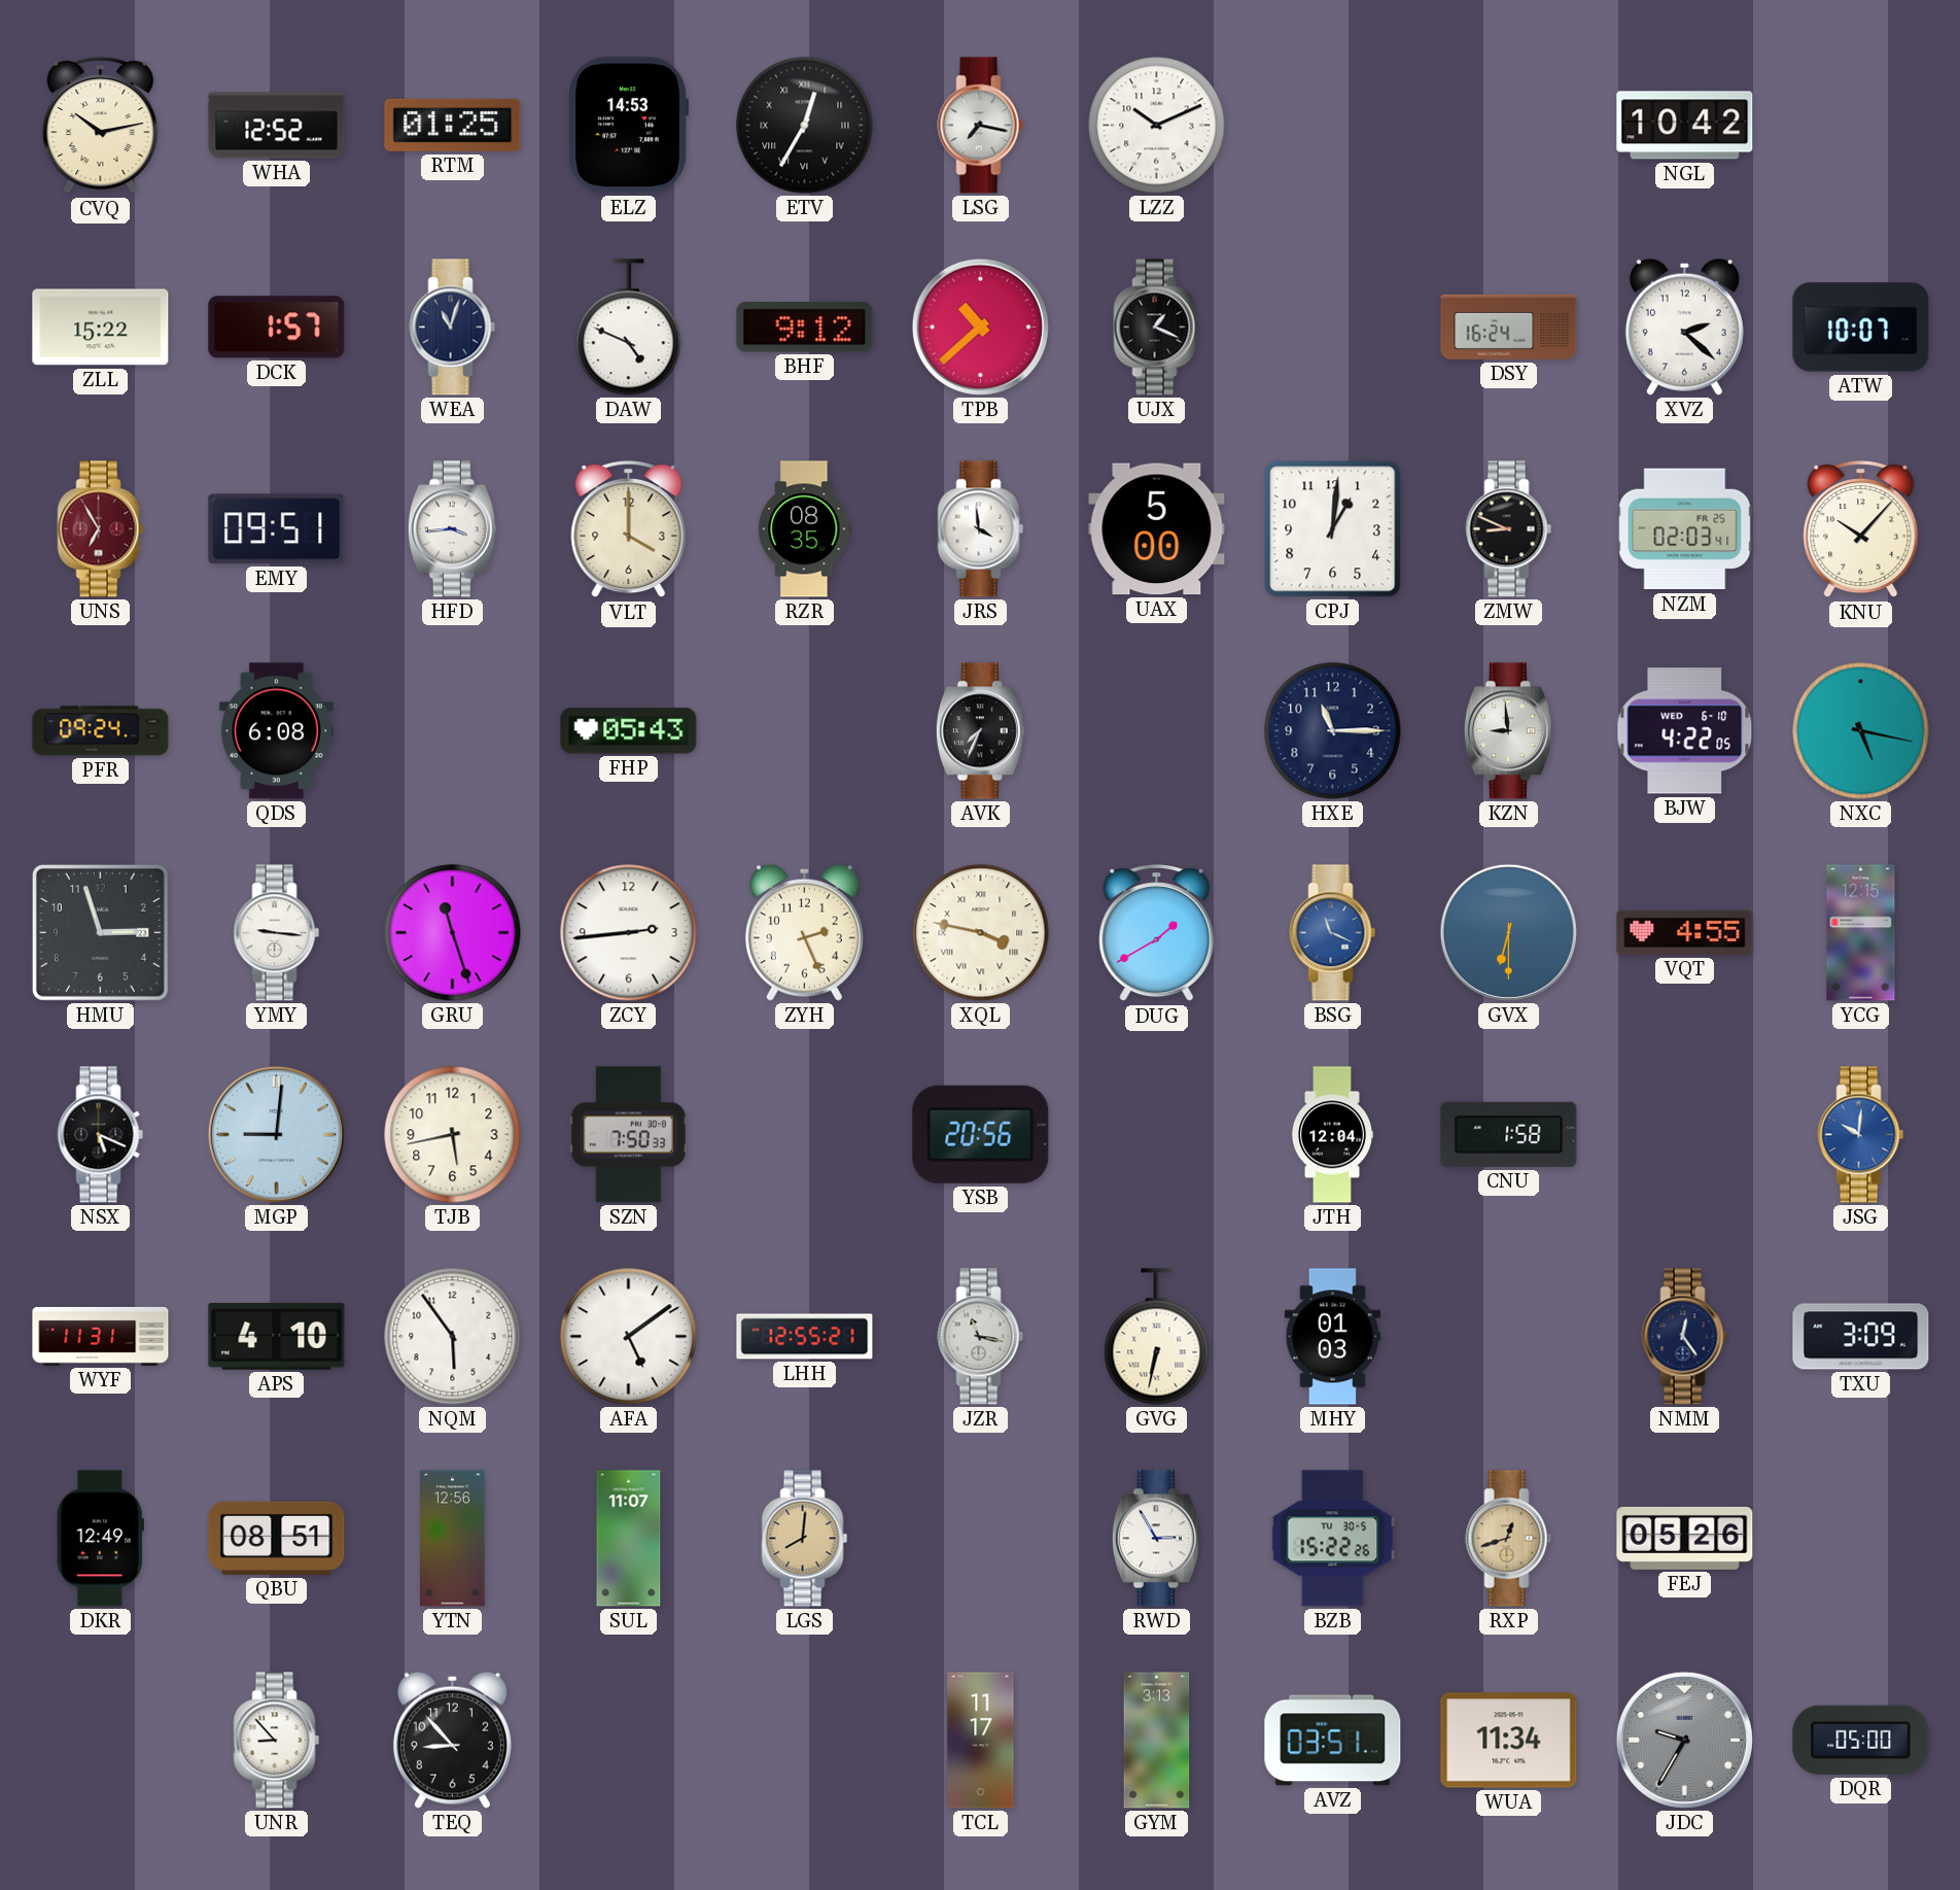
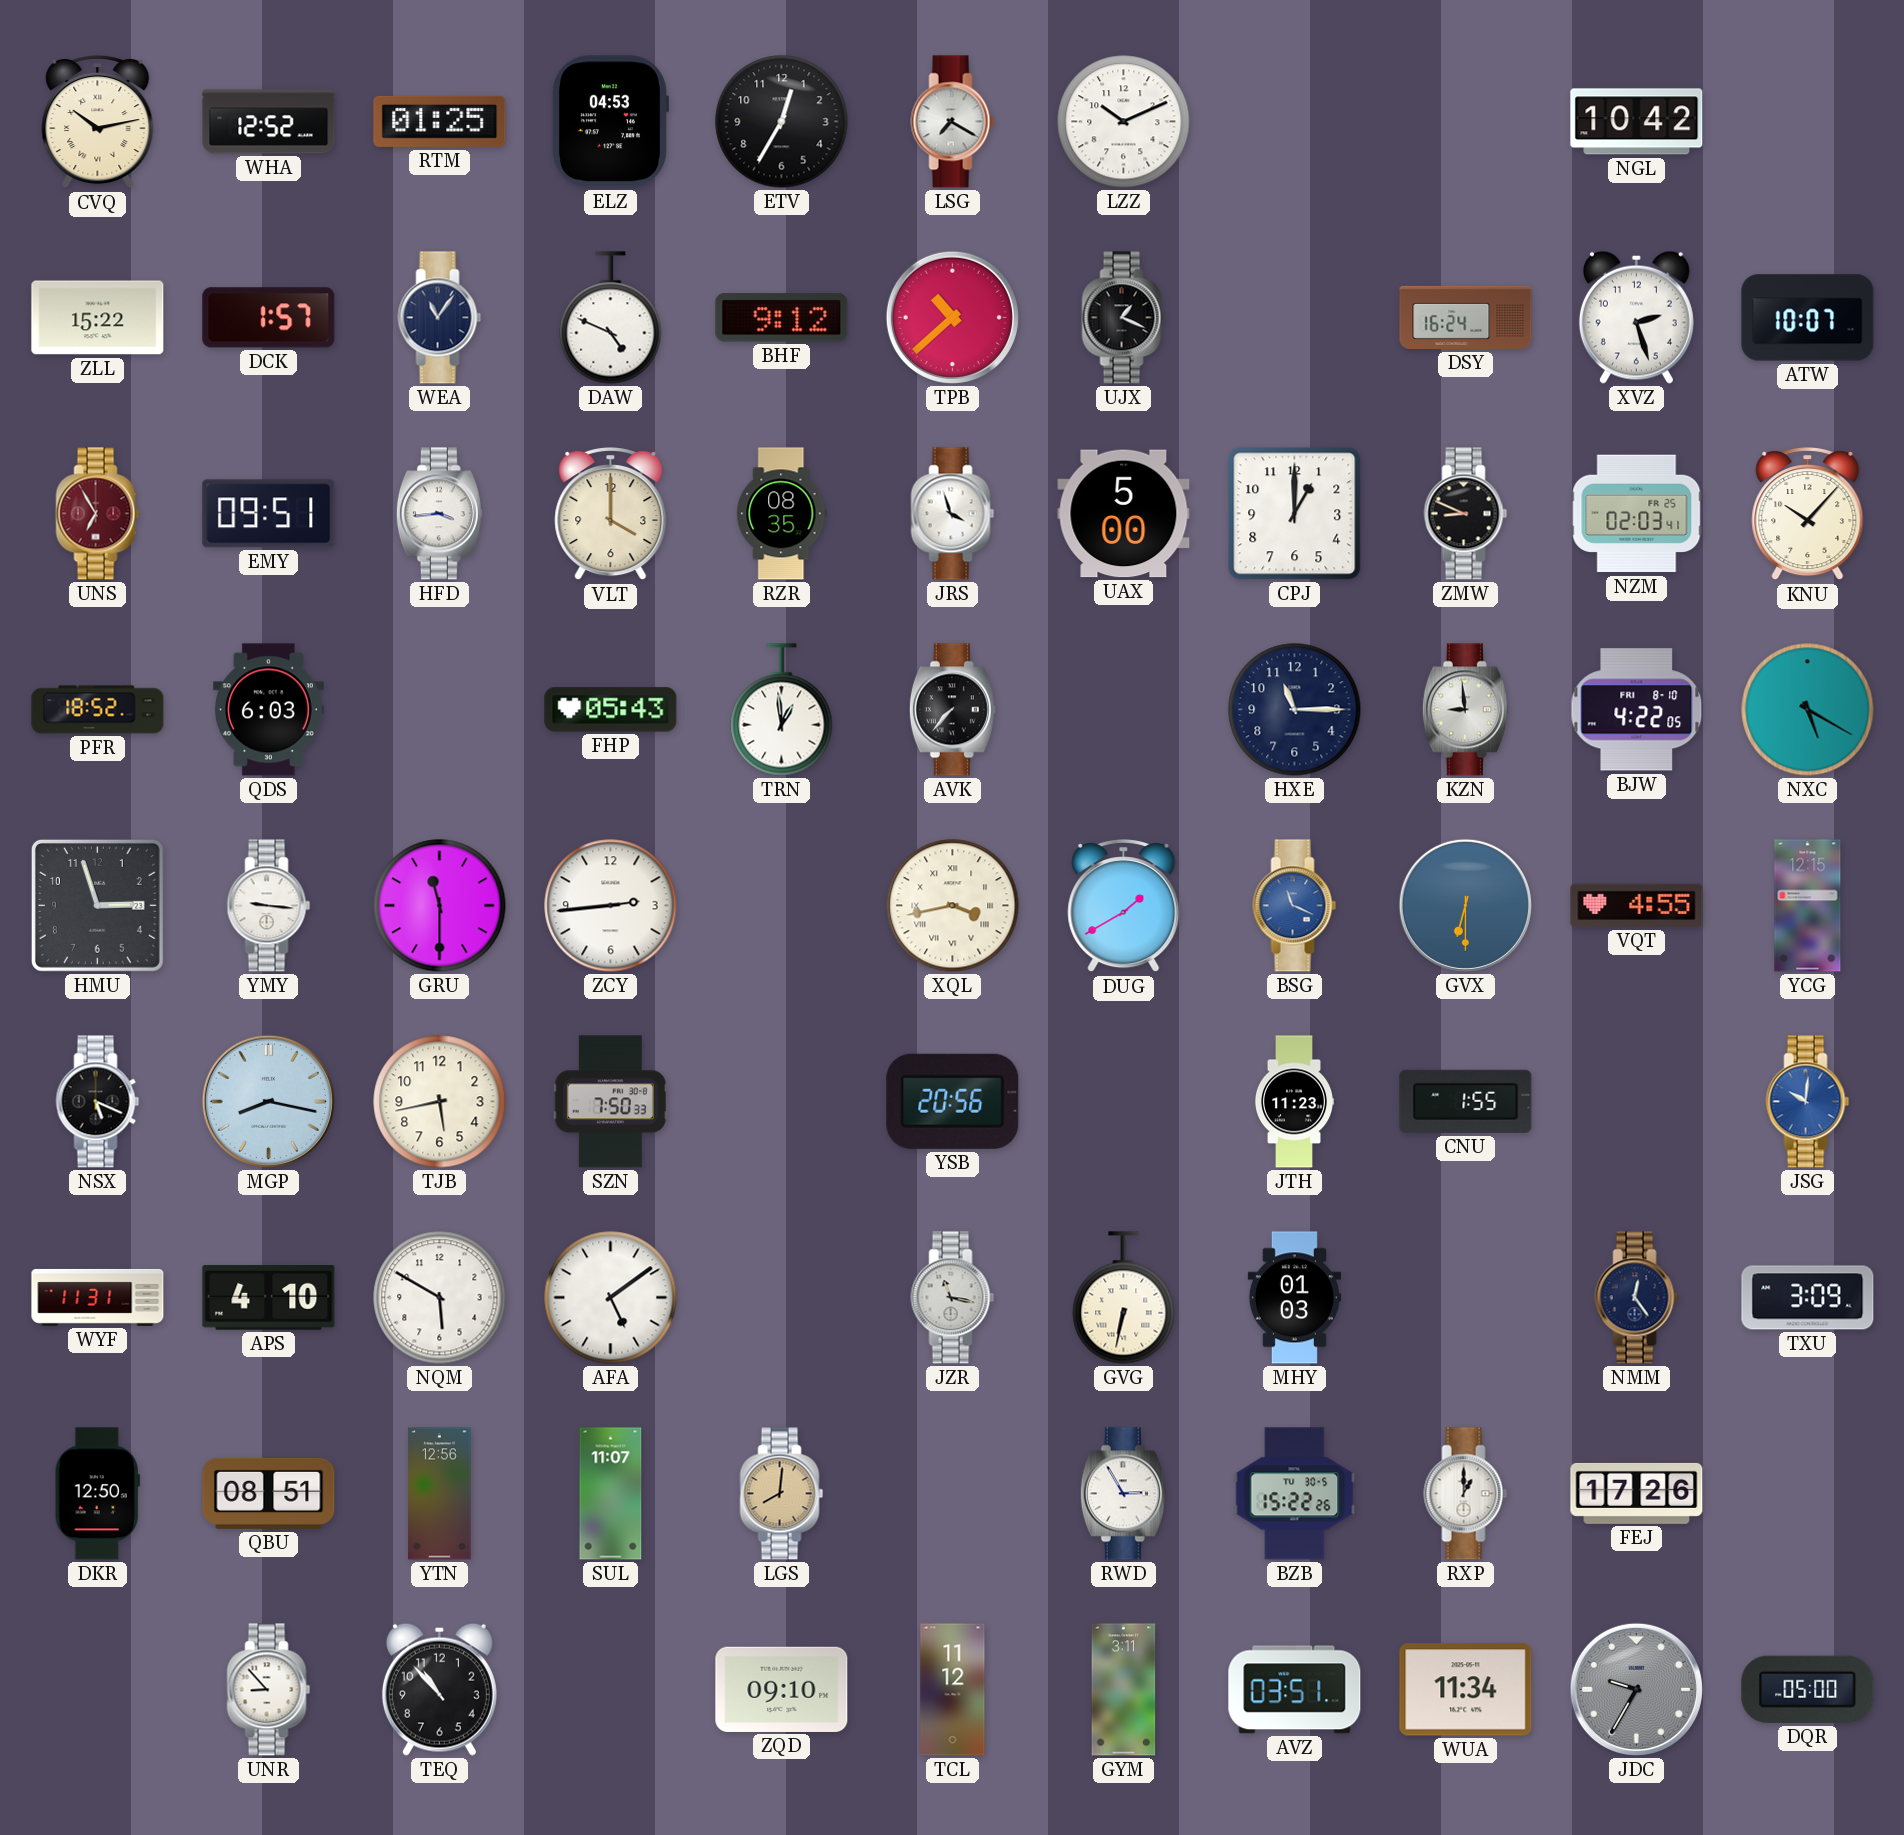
ELZ: 14:53 -> 04:53
ETV numerals: Roman -> Arabic
LSG: 7:17 -> 7:20
WEA: 11:03 -> 11:06
XVZ: 2:22 -> 2:27
JRS: 3:59 -> 3:57
CPJ: 1:01 -> 1:00
PFR: 09:24 -> 18:52
QDS: 6:08 -> 6:03
TRN: none -> 12:59
AVK: 7:34 -> 7:37
BJW date: WED 6-10 -> FRI 8-10
NXC: 5:17 -> 5:20
GRU: 11:27 -> 11:30
ZYH: 2:26 -> none
XQL: 3:47 -> 3:43
MGP: 9:01 -> 8:17
JTH: 12:04 -> 11:23
CNU: 1:58 -> 1:55
NQM: 5:54 -> 5:50
LHH: 12:55 -> none
DKR: 12:49 -> 12:50
RXP: 12:42 -> 1:00
RXP dial: champagne -> white
FEJ: 05:26 -> 17:26
TEQ: 8:53 -> 10:53
ZQD: none -> 09:10
TCL: 11:17 -> 11:12
GYM: 3:13 -> 3:11
